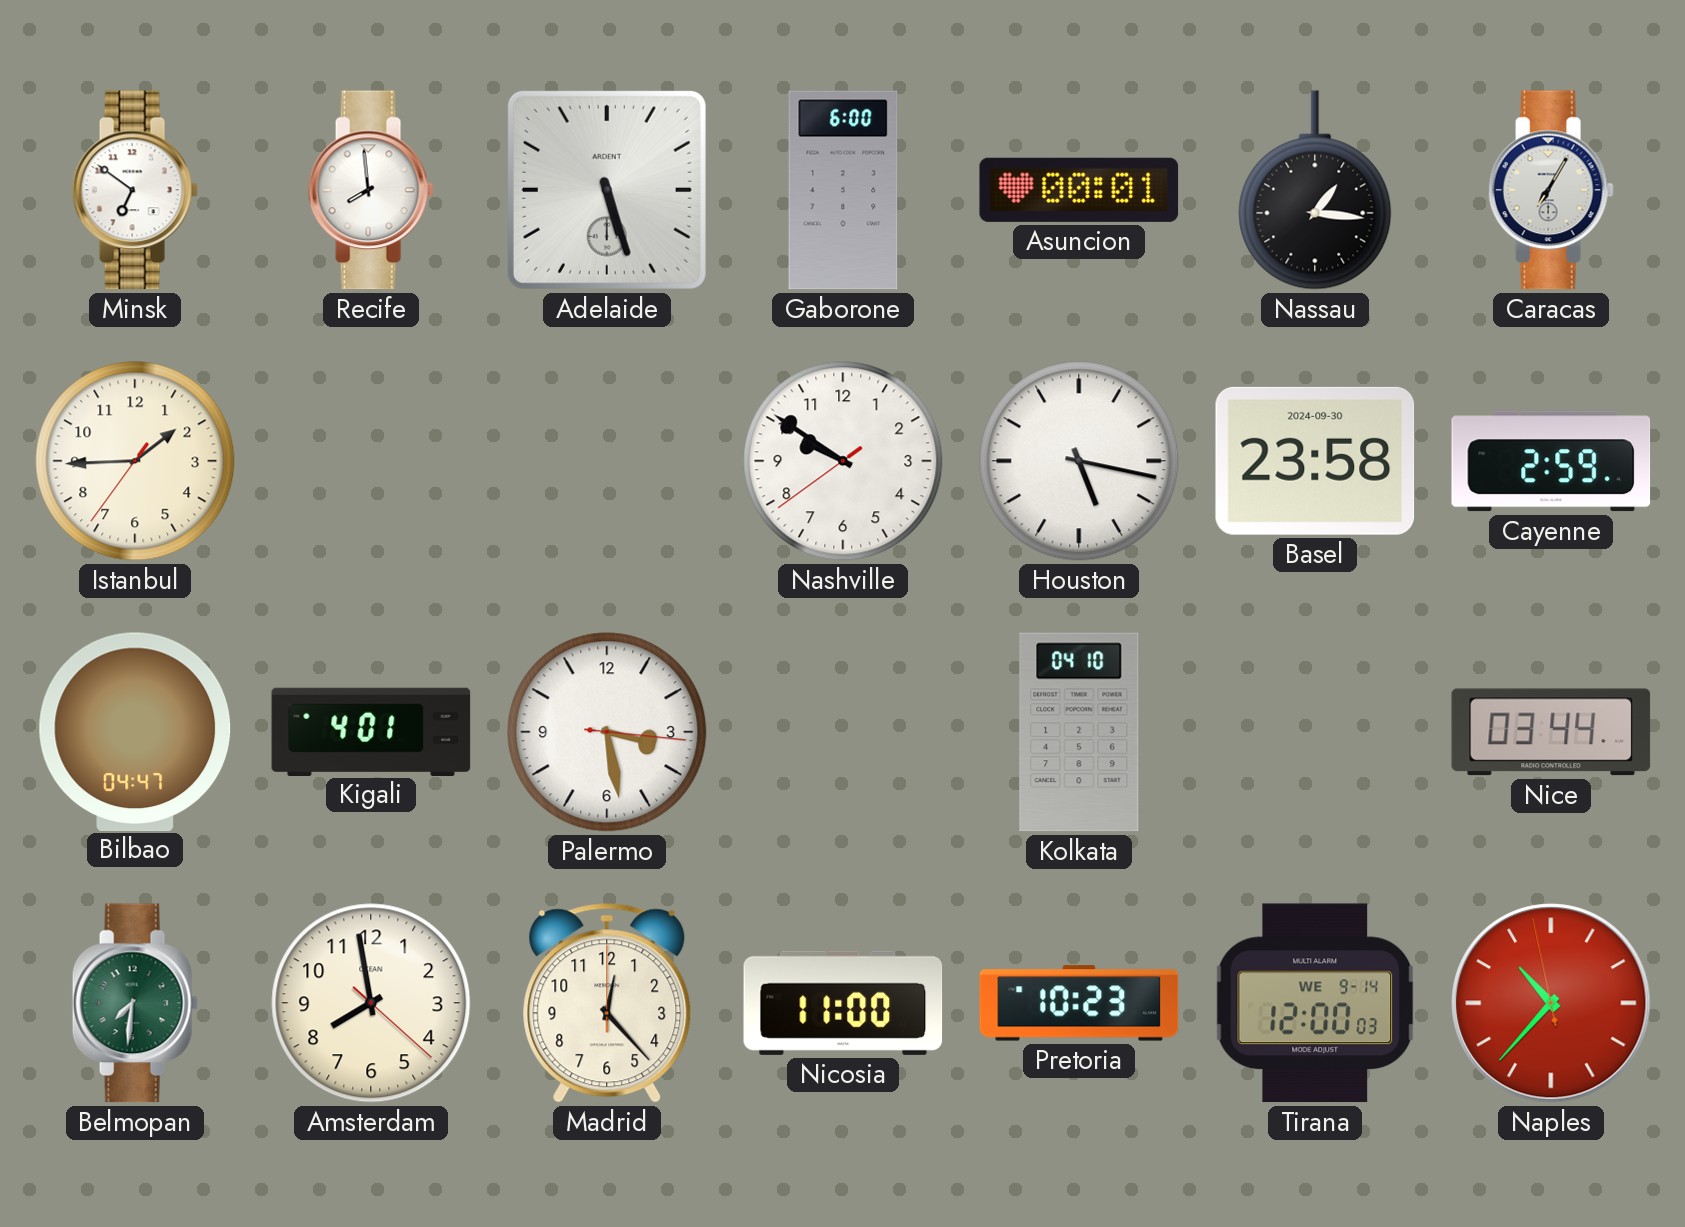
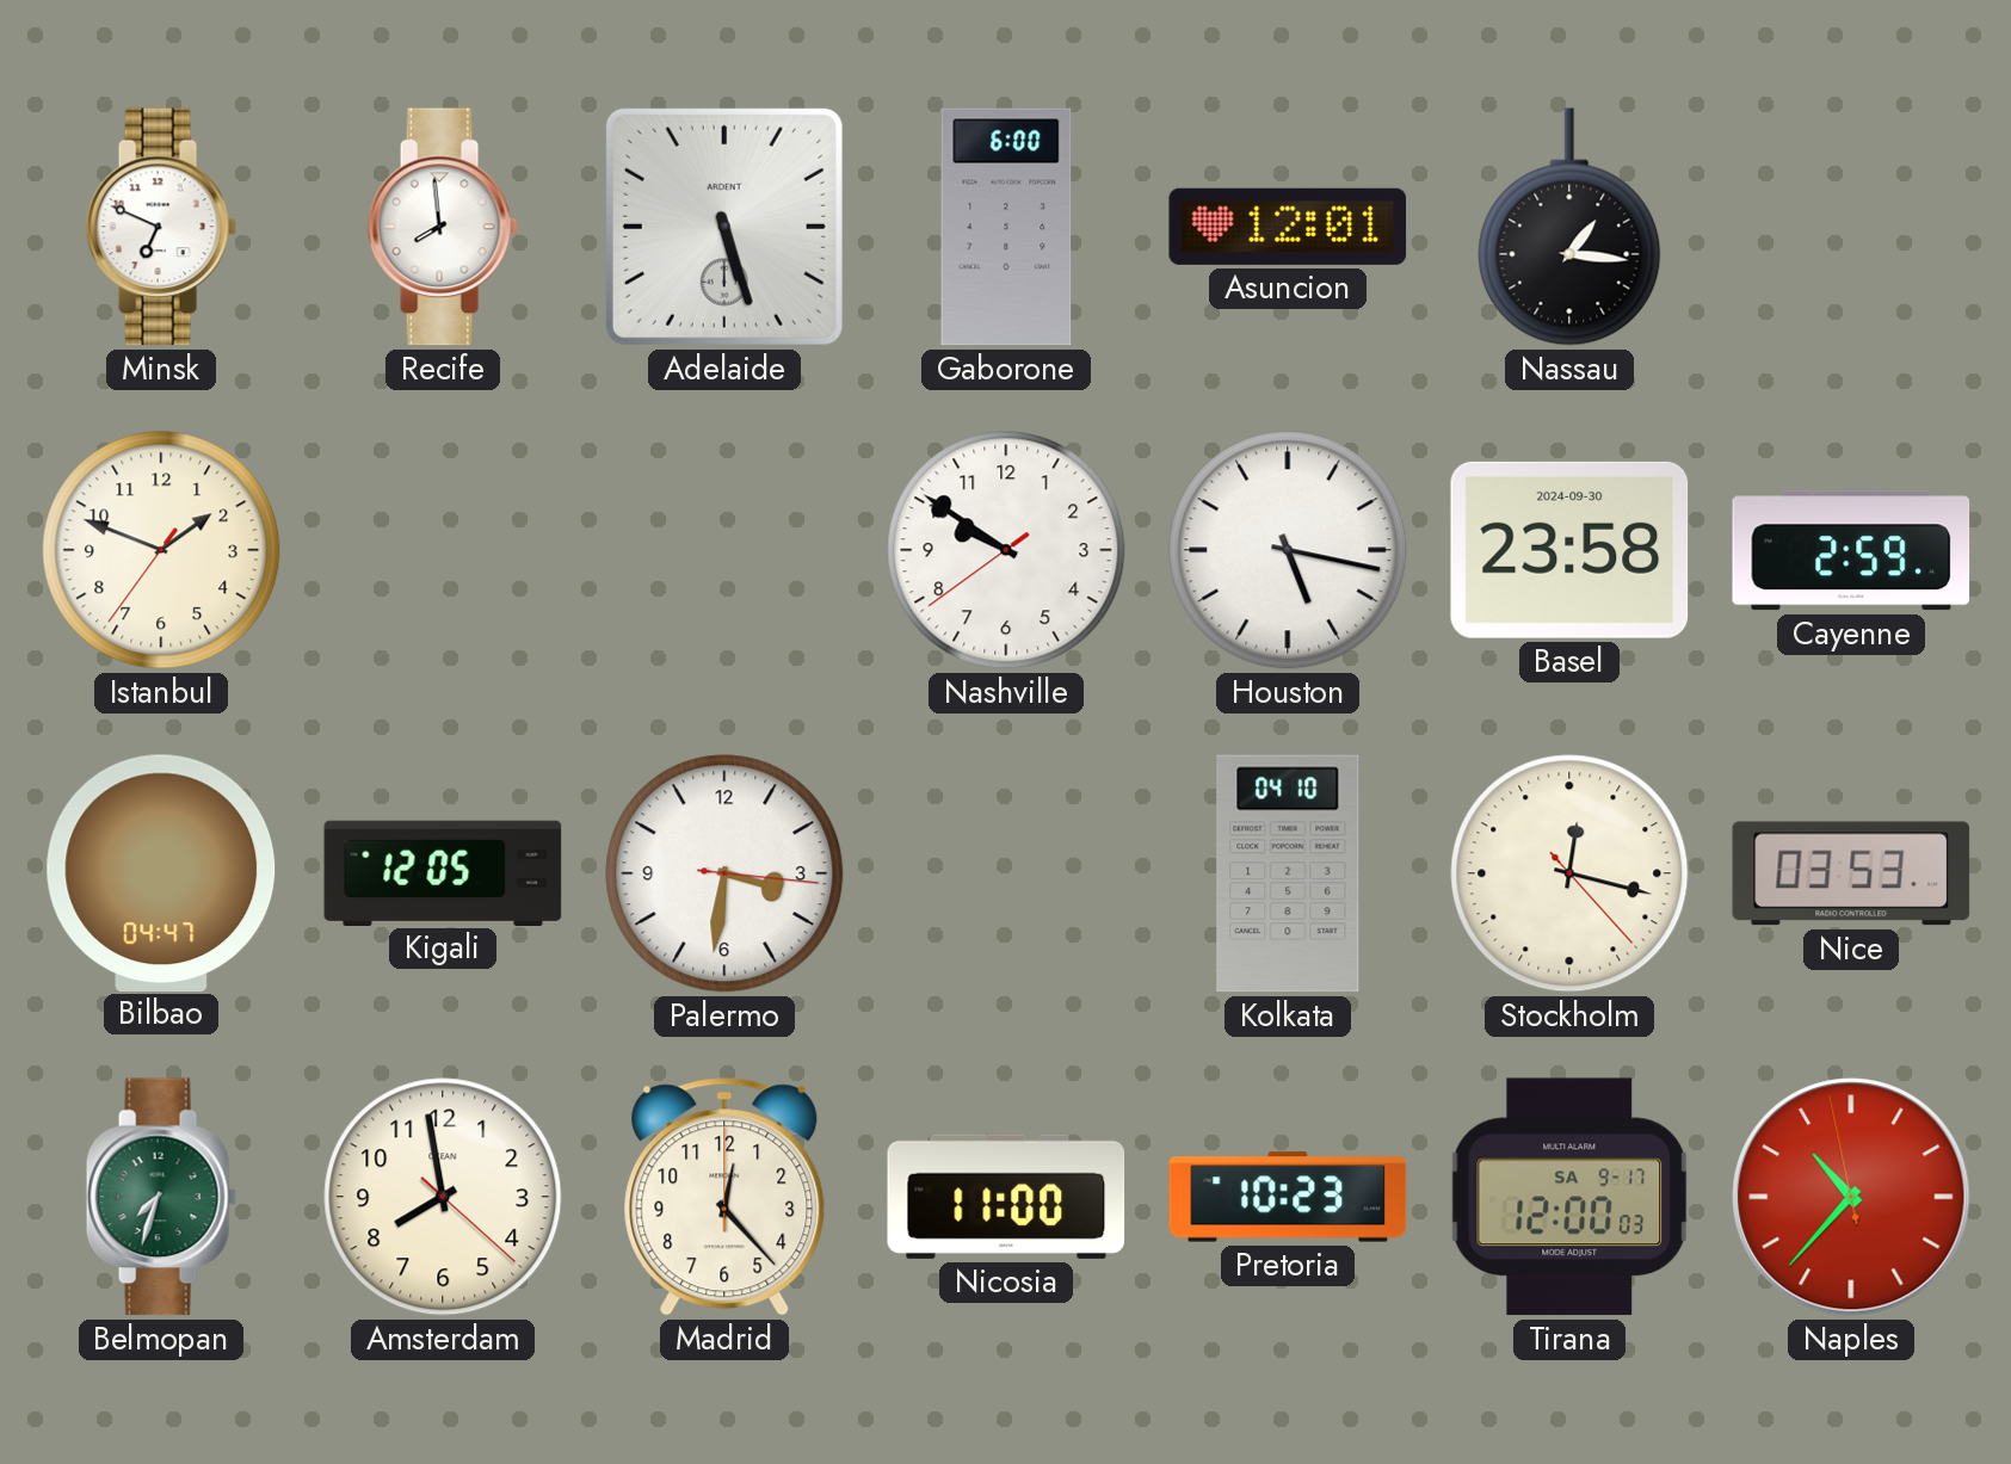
Minsk: 6:51 -> 6:49
Asuncion: 00:01 -> 12:01
Caracas: 7:05 -> none
Istanbul: 1:44 -> 1:48
Kigali: 4:01 -> 12:05
Palermo: 3:28 -> 3:31
Stockholm: none -> 12:17
Nice: 03:44 -> 03:53
Belmopan: 7:31 -> 7:33
Tirana date: WE 9-14 -> SA 9-17
